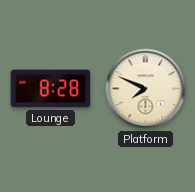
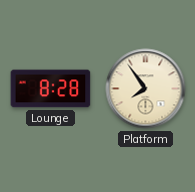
Platform: 7:49 -> 7:54
